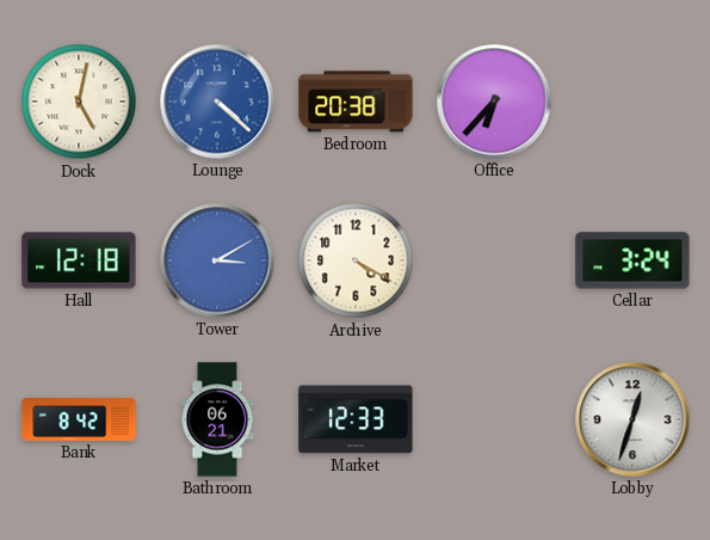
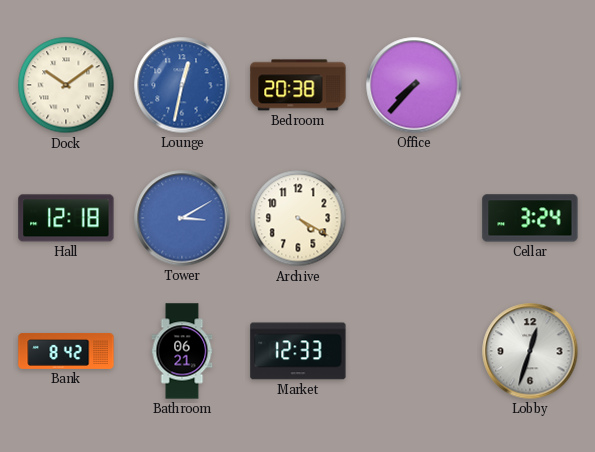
Dock: 5:02 -> 10:09
Lounge: 4:22 -> 12:32
Office: 6:37 -> 7:37
